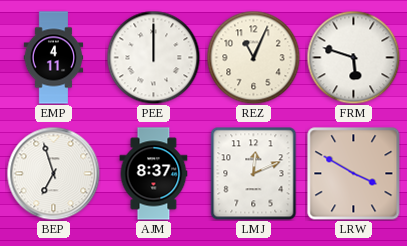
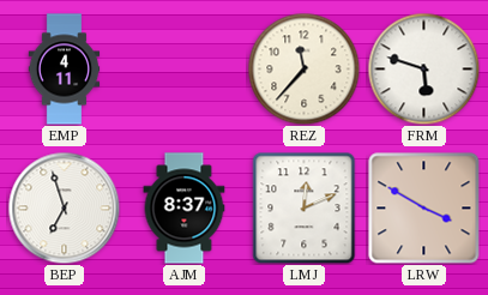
PEE: 12:00 -> none
REZ: 11:04 -> 11:37
